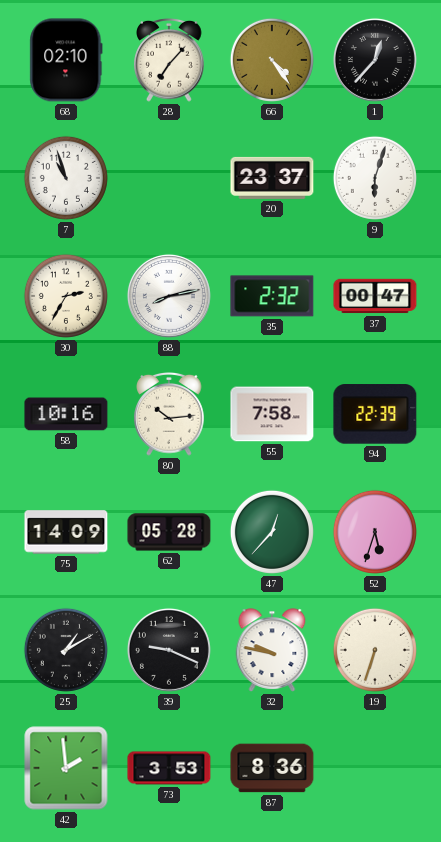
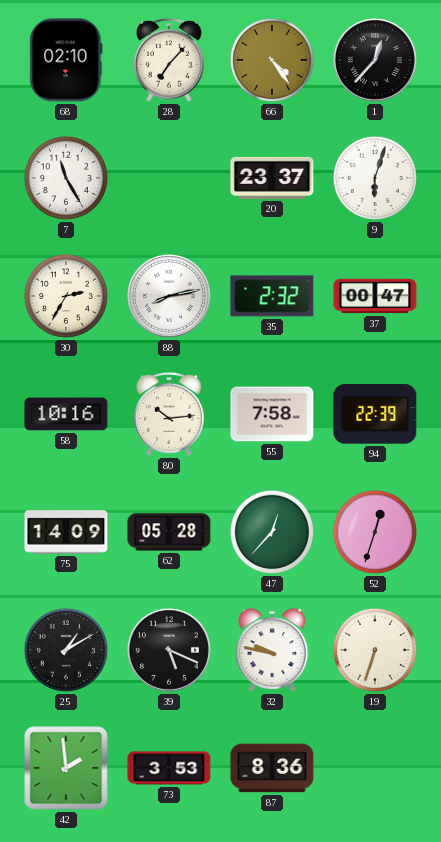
7: 10:57 -> 11:25
52: 5:33 -> 12:33
39: 9:19 -> 5:19
